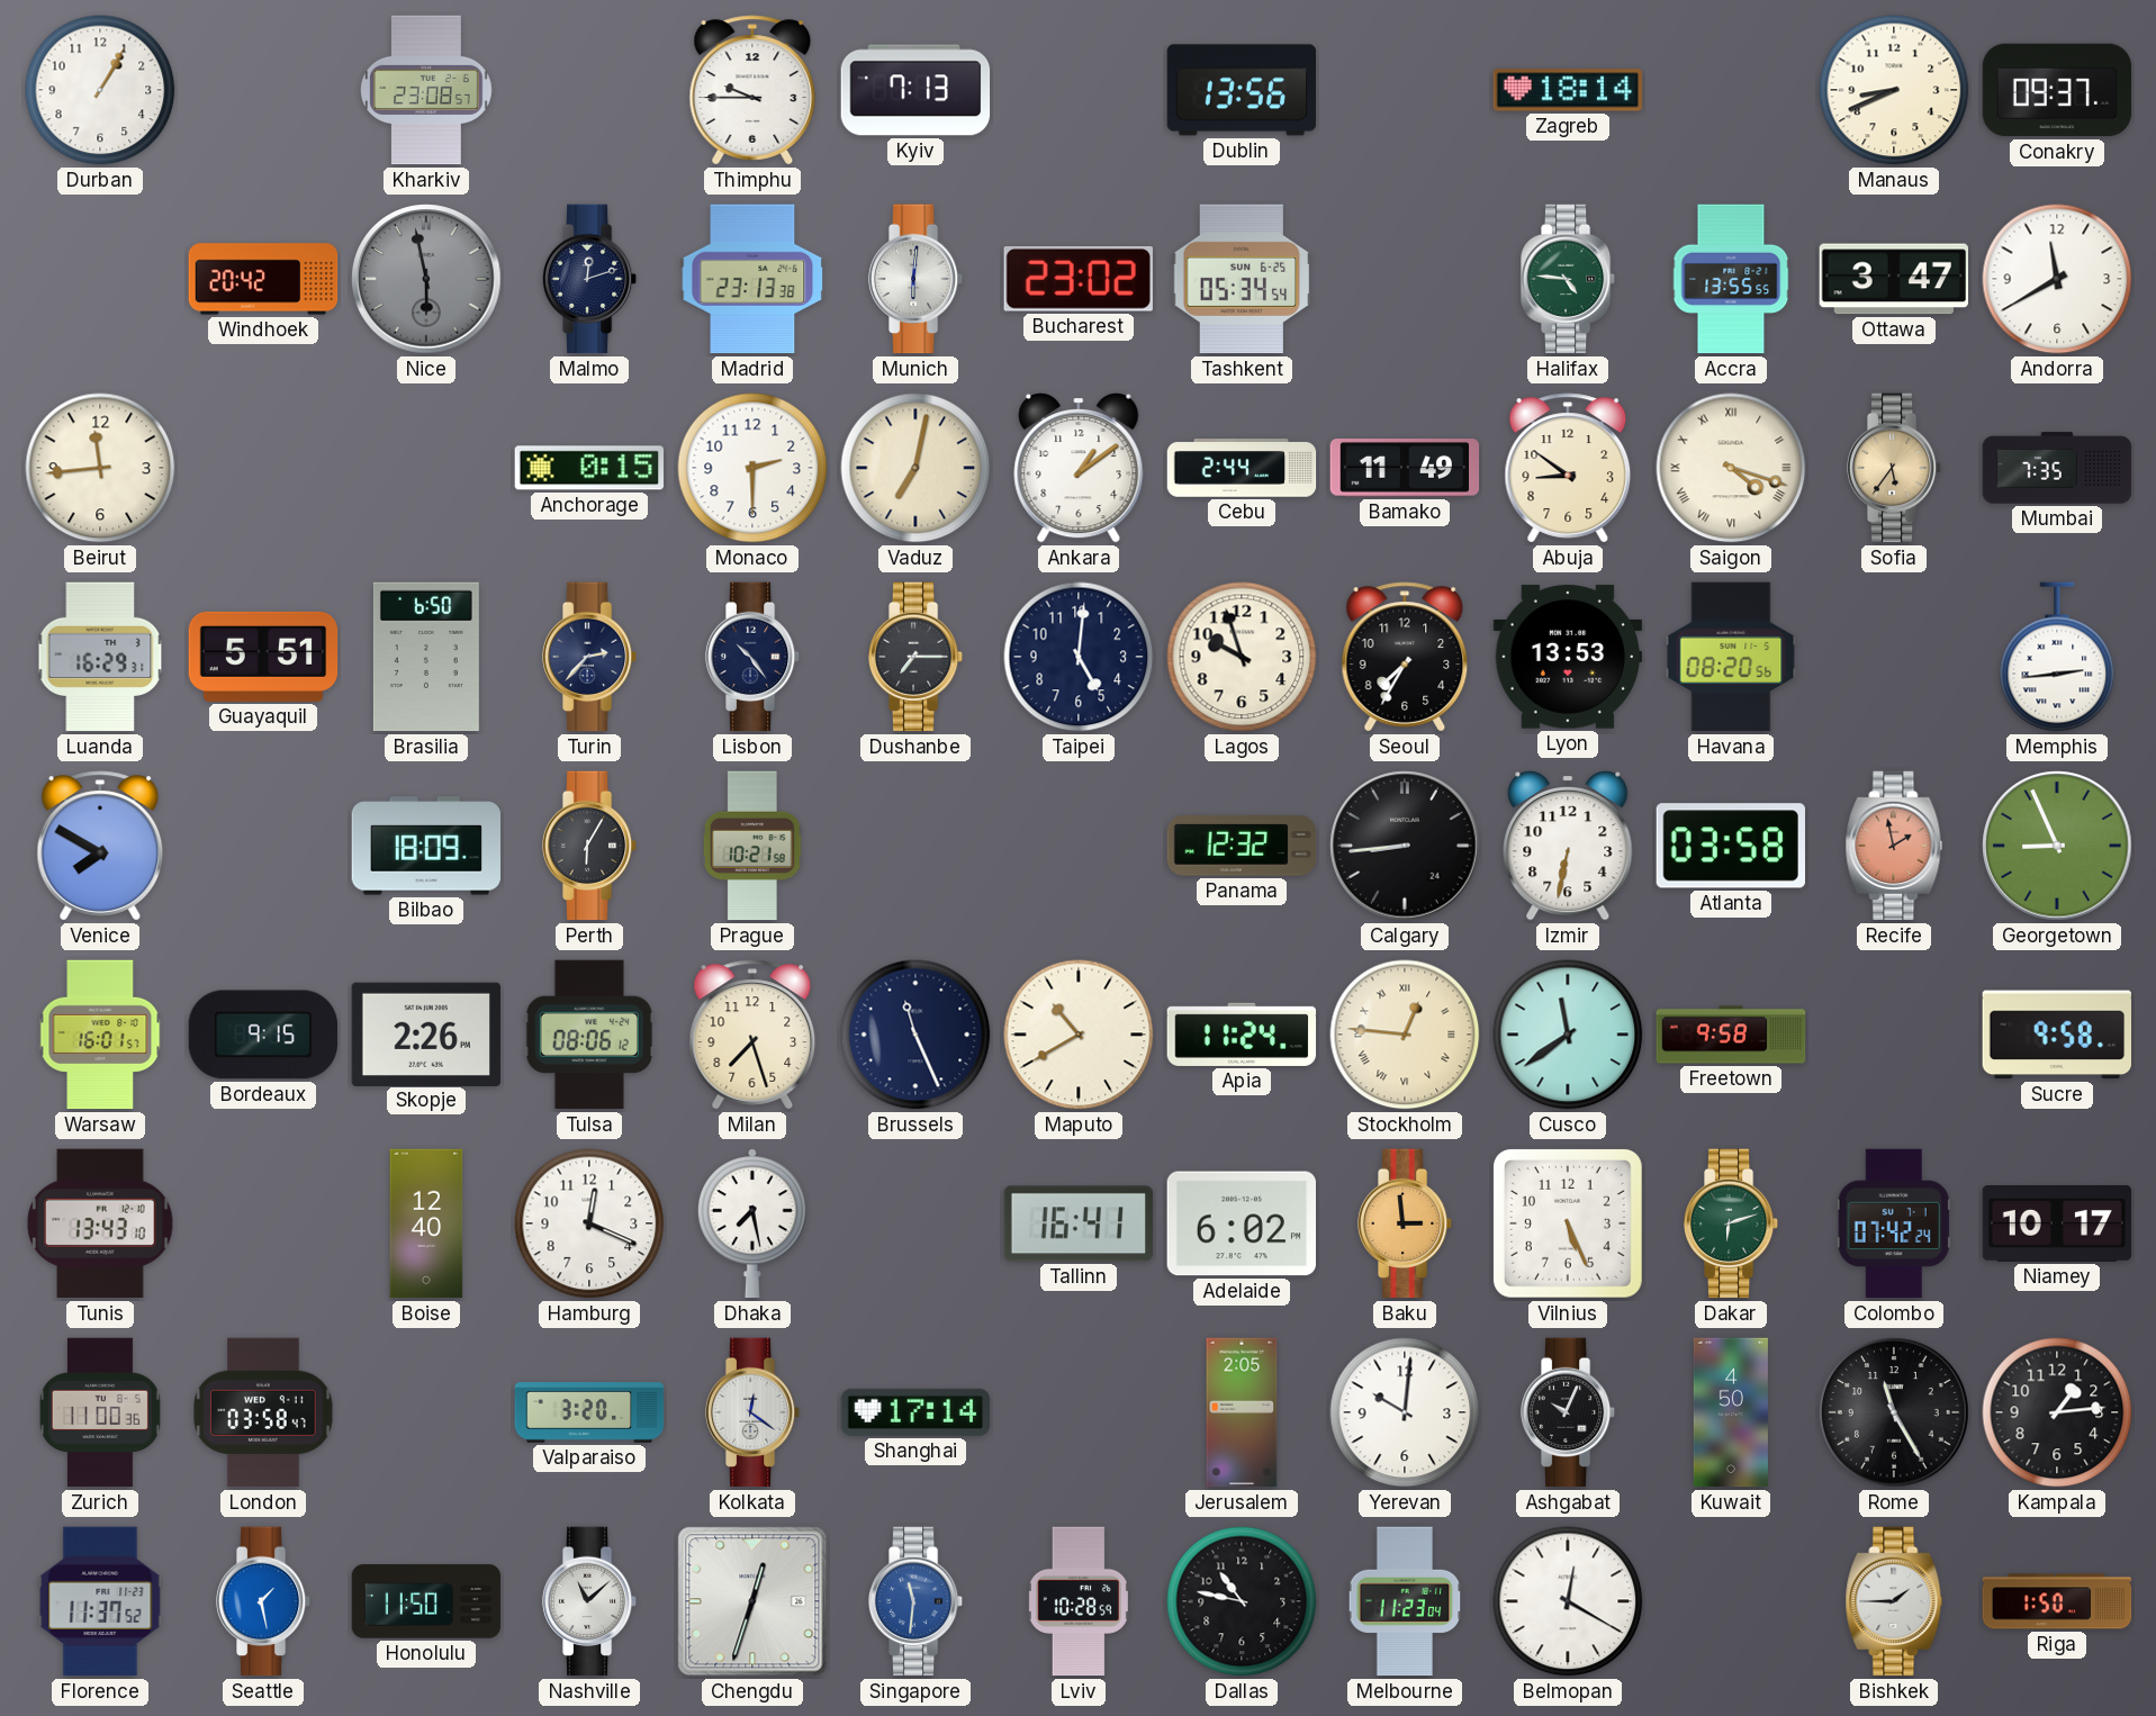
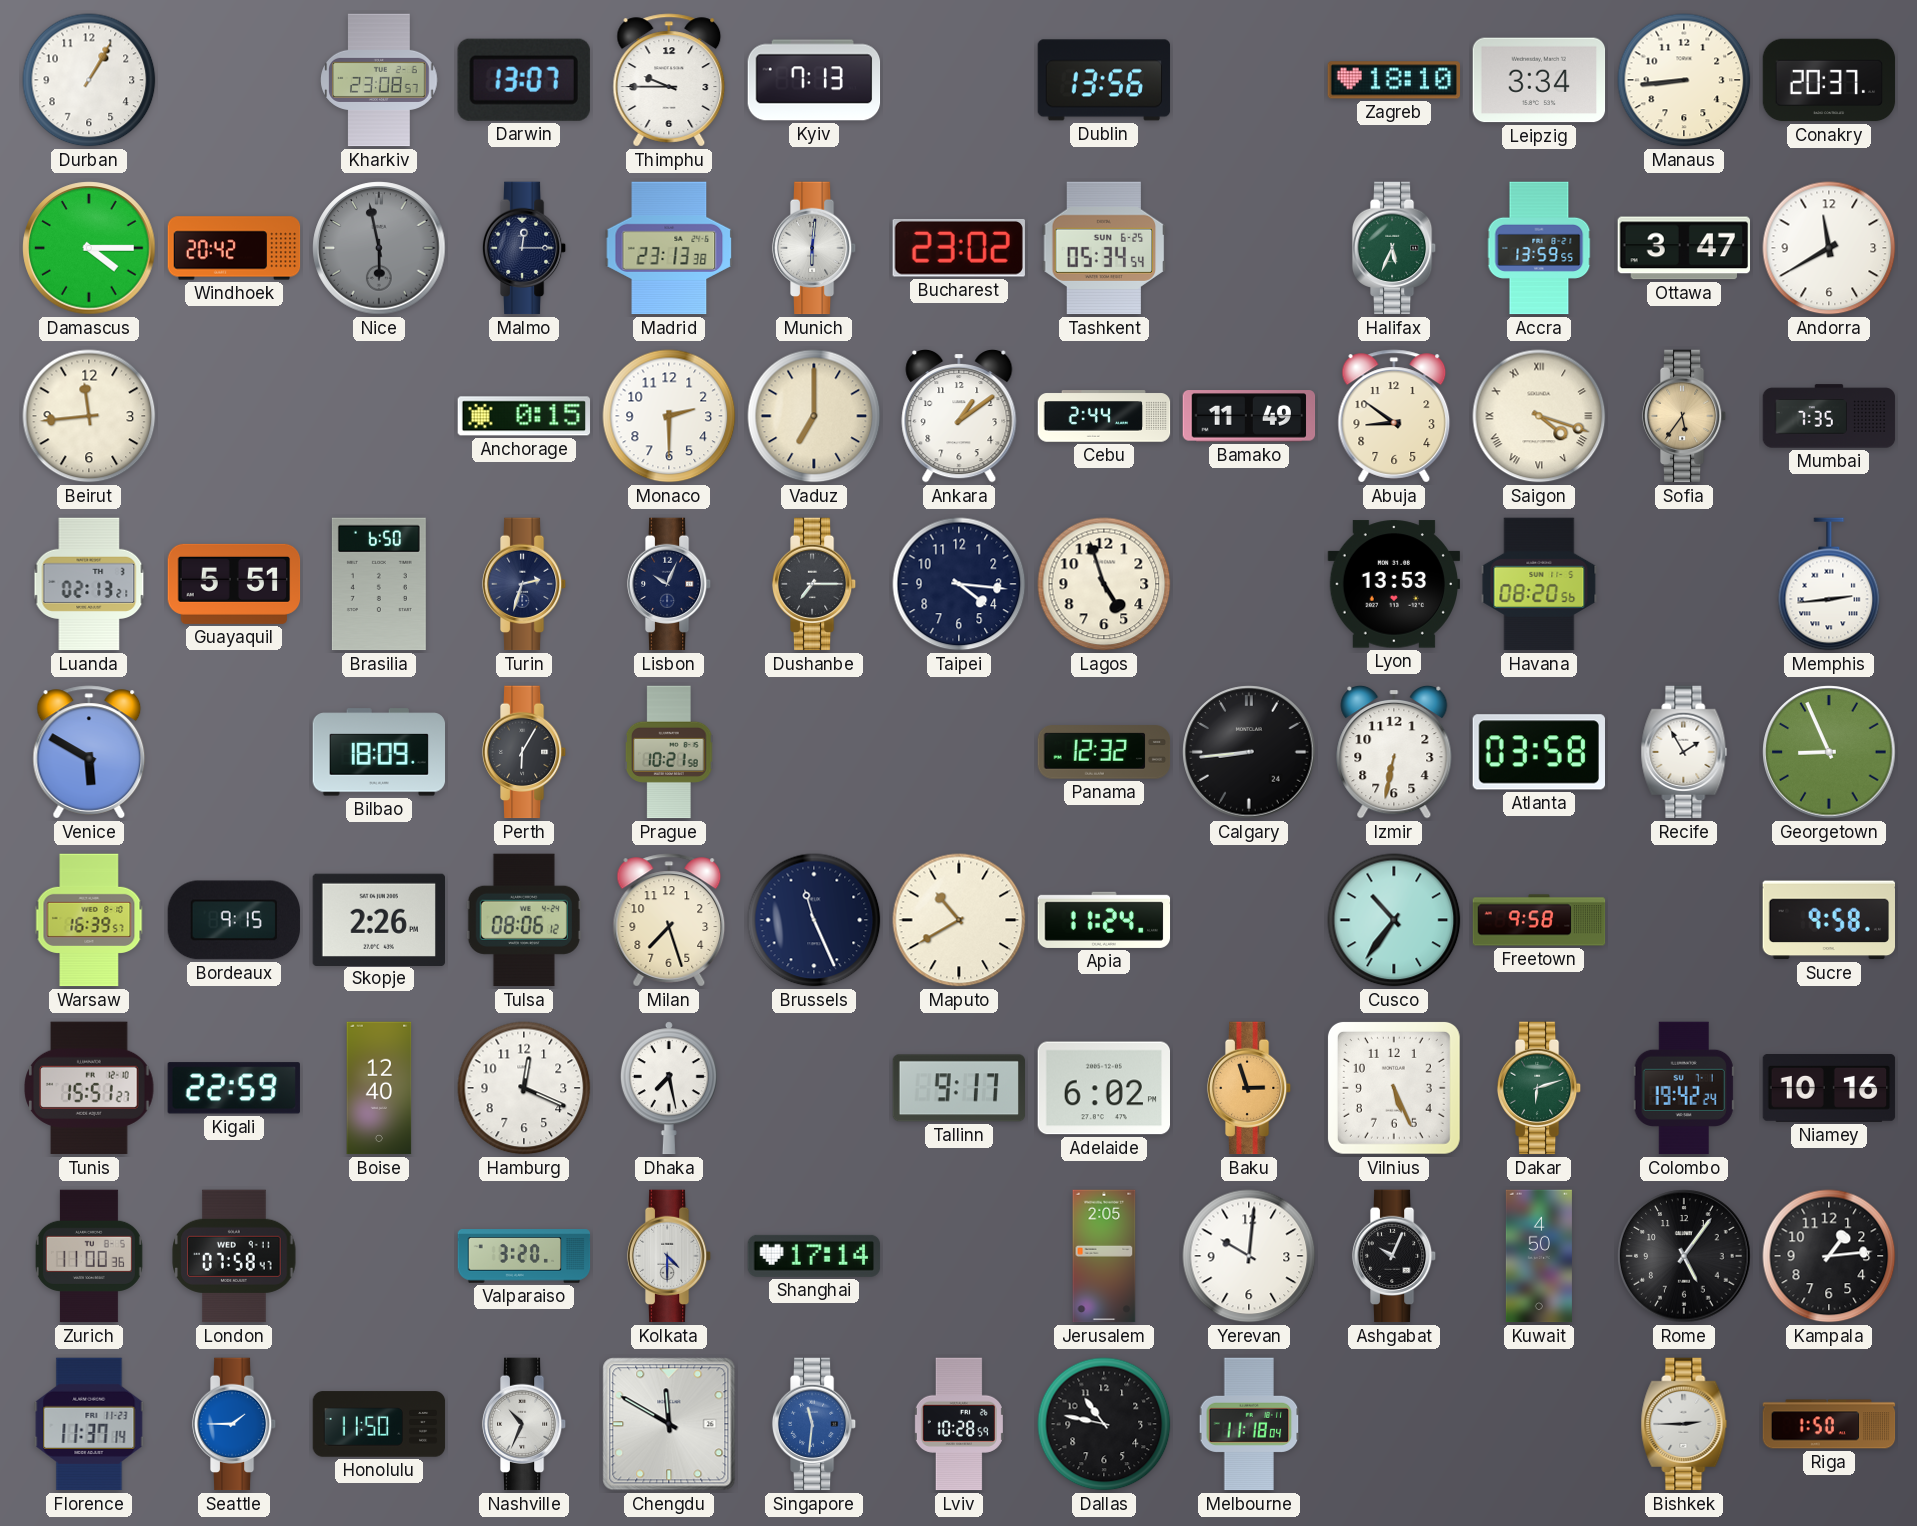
Darwin: none -> 13:07
Zagreb: 18:14 -> 18:10
Leipzig: none -> 3:34
Manaus: 8:41 -> 8:44
Conakry: 09:37 -> 20:37
Damascus: none -> 4:15
Malmo: 12:12 -> 12:15
Halifax: 4:46 -> 5:34
Accra: 13:55 -> 13:59
Vaduz: 7:02 -> 7:00
Luanda: 16:29 -> 02:13
Turin: 2:37 -> 2:33
Lisbon: 10:24 -> 10:04
Taipei: 5:01 -> 4:16
Lagos: 9:57 -> 4:57
Seoul: 7:35 -> none
Venice: 7:50 -> 5:50
Recife: 1:58 -> 1:55
Recife dial: salmon -> white
Warsaw: 16:01 -> 16:39
Stockholm: 12:46 -> none
Cusco: 11:39 -> 10:36
Tunis: 13:43 -> 15:51
Kigali: none -> 22:59
Tallinn: 16:41 -> 9:17
Baku: 2:59 -> 2:57
Colombo: 07:42 -> 19:42
Niamey: 10:17 -> 10:16
London: 03:58 -> 07:58
Kolkata: 12:21 -> 4:30
Rome: 11:25 -> 5:06
Florence: 11:37:52 -> 11:37:14
Seattle: 1:28 -> 1:45
Nashville: 11:08 -> 10:34
Chengdu: 12:33 -> 11:50
Melbourne: 11:23 -> 11:18
Belmopan: 12:20 -> none
Bishkek: 1:45 -> 2:45
